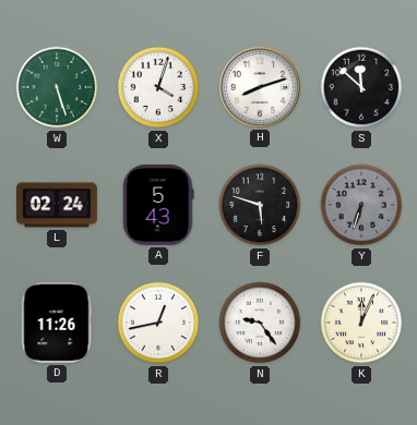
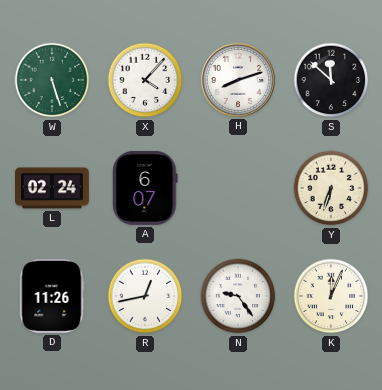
X: 4:03 -> 4:07
A: 5:43 -> 6:07
F: 5:48 -> none
Y dial: grey -> cream
